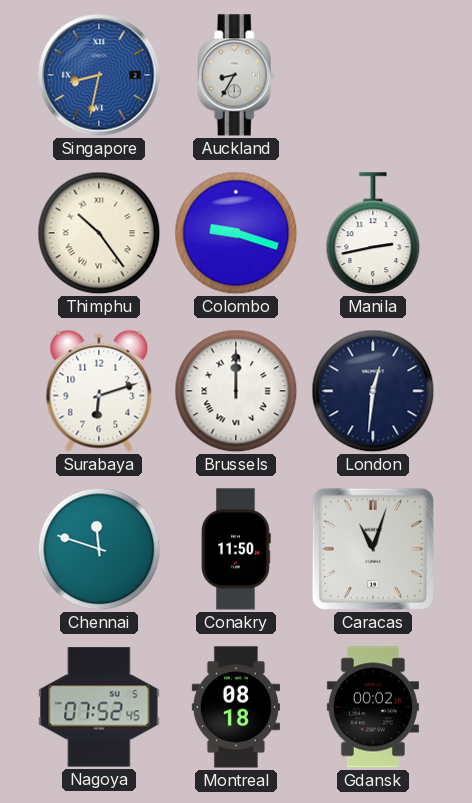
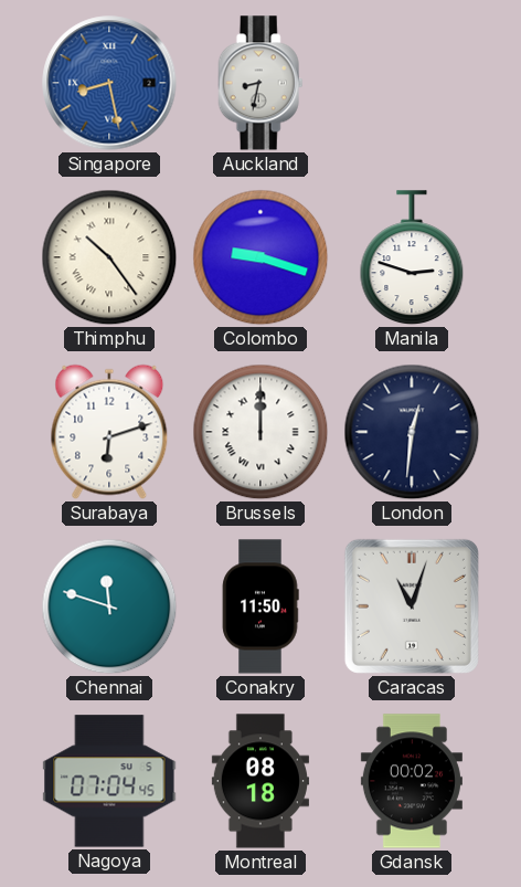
Singapore: 8:32 -> 8:28
Auckland: 8:35 -> 8:32
Manila: 2:43 -> 2:48
Nagoya: 07:52 -> 07:04
